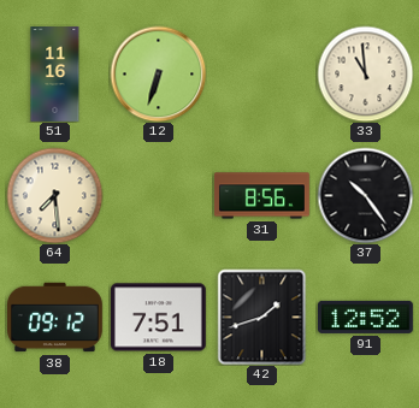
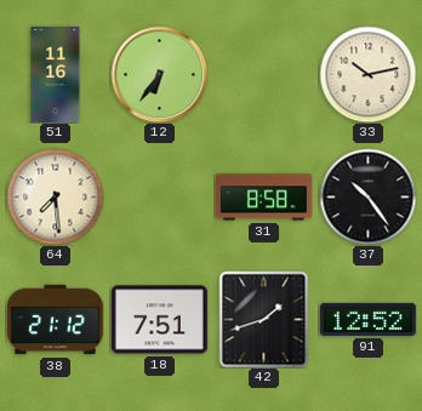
12: 6:33 -> 6:36
33: 10:59 -> 10:13
31: 8:56 -> 8:58
38: 09:12 -> 21:12
